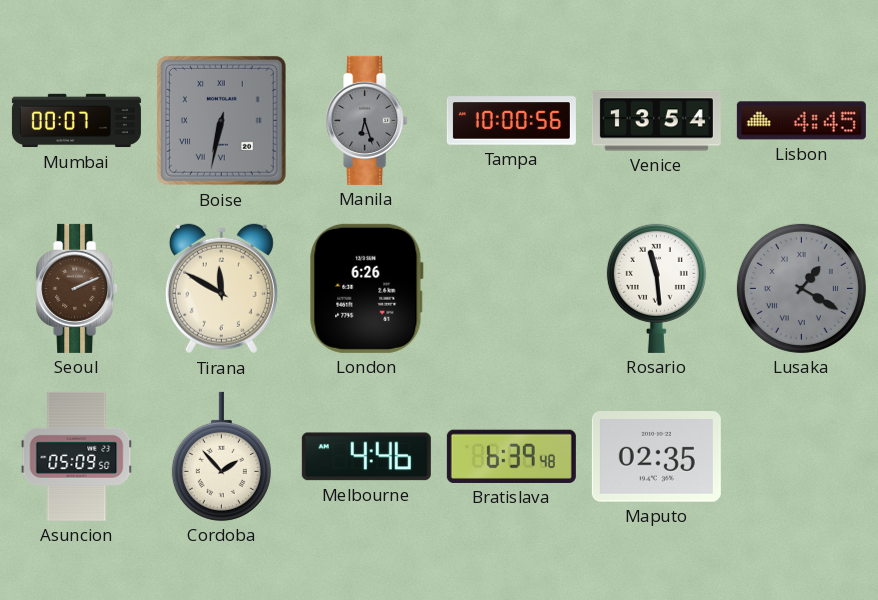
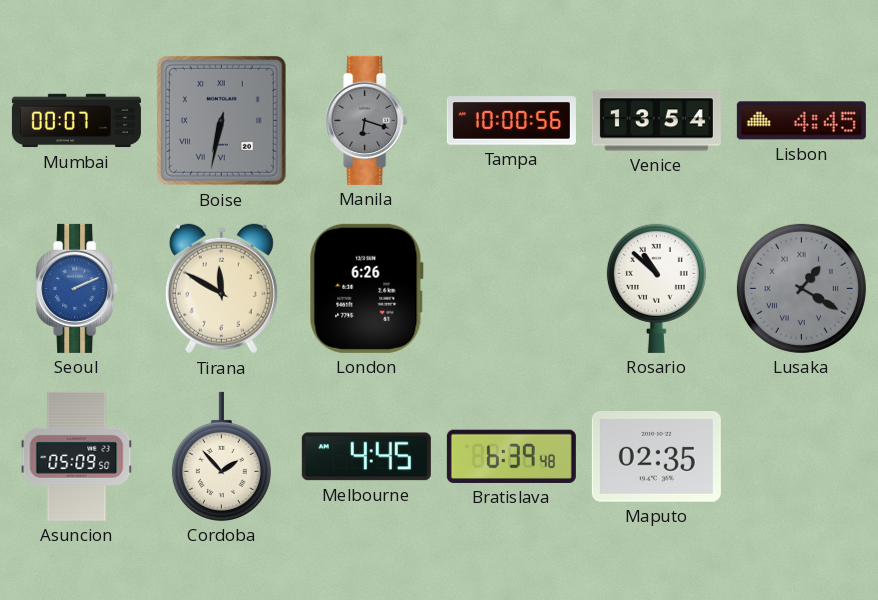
Manila: 6:27 -> 6:18
Seoul dial: brown -> blue
Rosario: 11:29 -> 10:52
Melbourne: 4:46 -> 4:45
